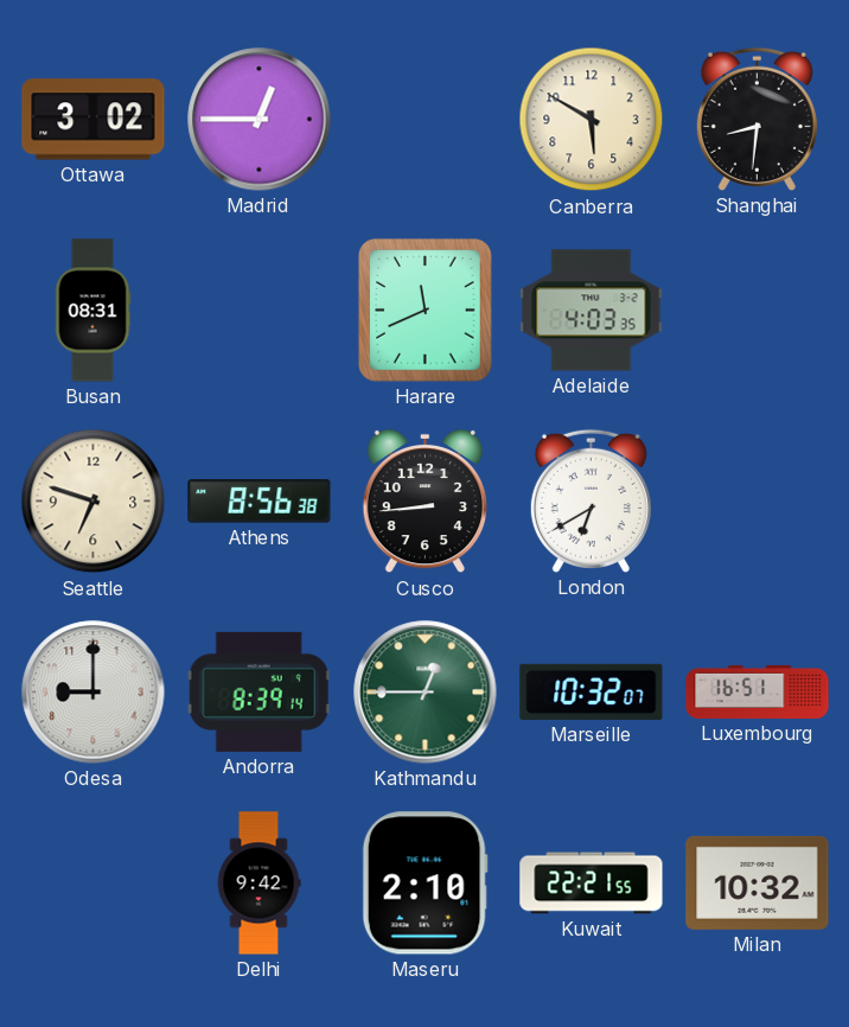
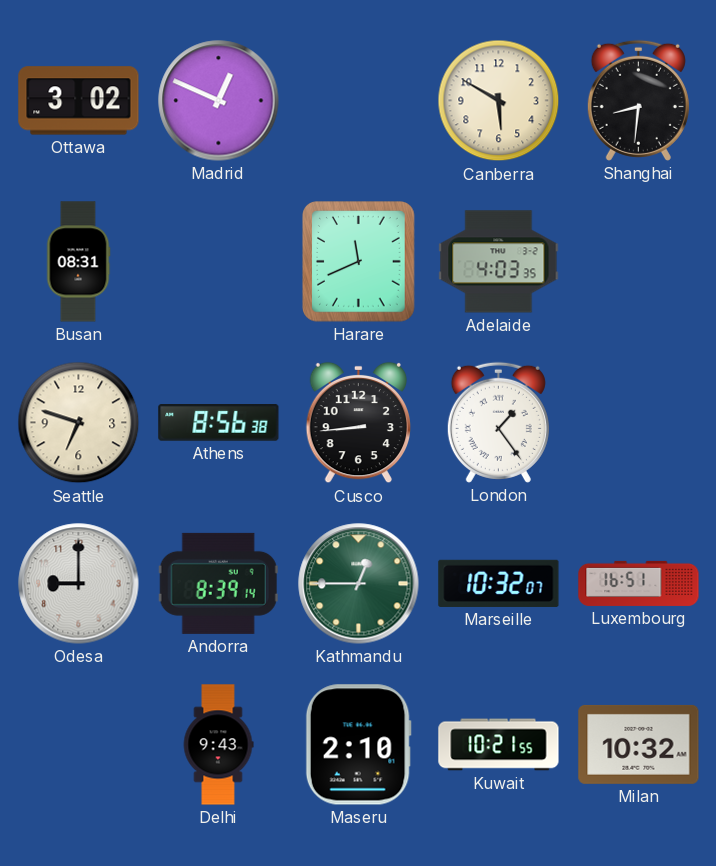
Madrid: 12:45 -> 12:49
London: 6:40 -> 1:24
Delhi: 9:42 -> 9:43
Kuwait: 22:21 -> 10:21
